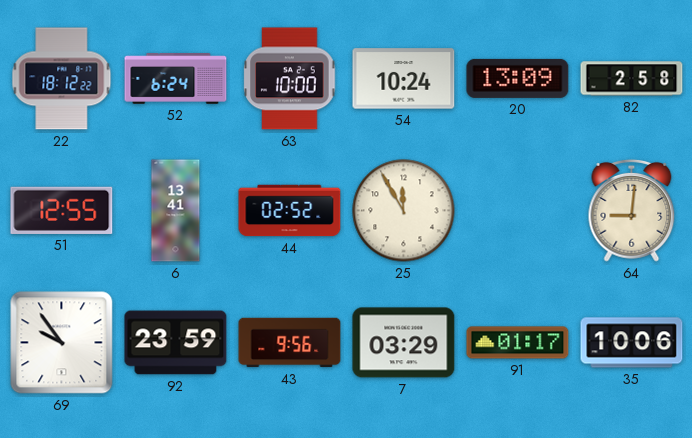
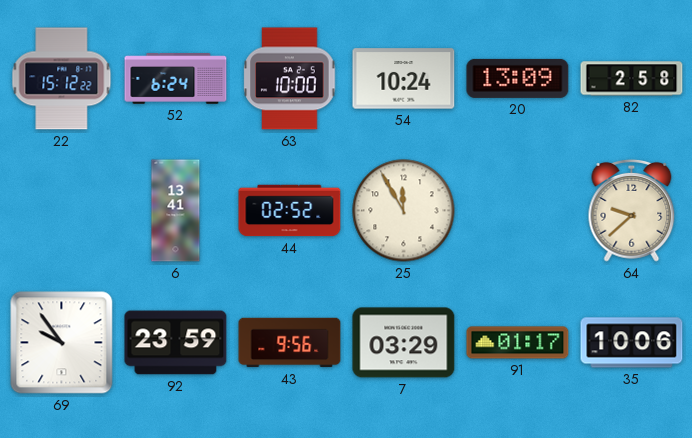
22: 18:12 -> 15:12
51: 12:55 -> none
64: 9:01 -> 9:38
